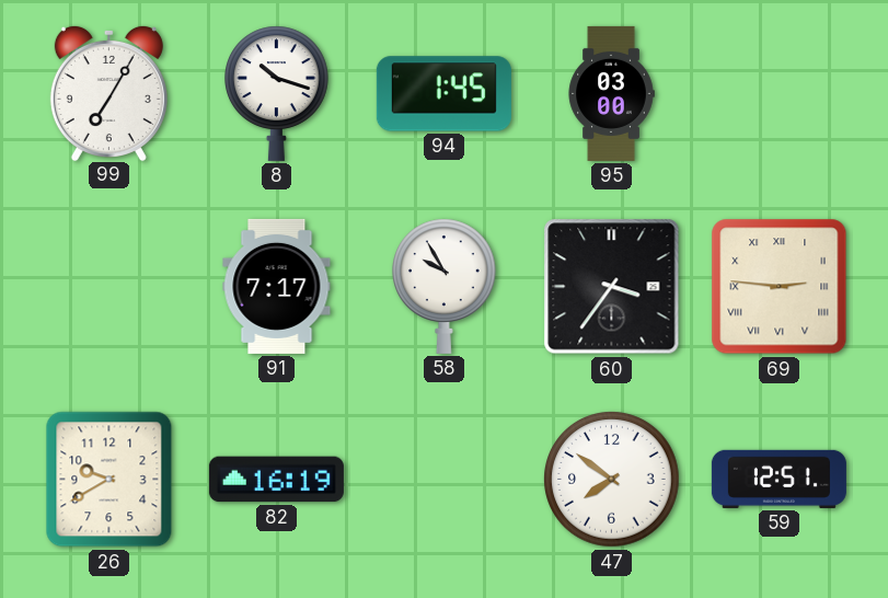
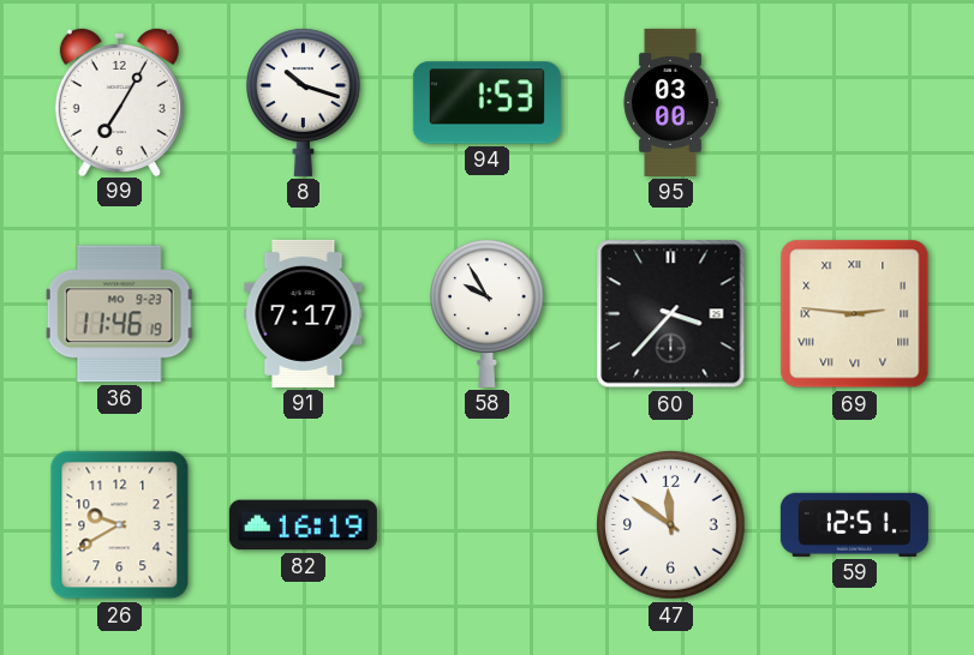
94: 1:45 -> 1:53
36: none -> 11:46
60: 3:36 -> 3:37
47: 7:51 -> 11:51
